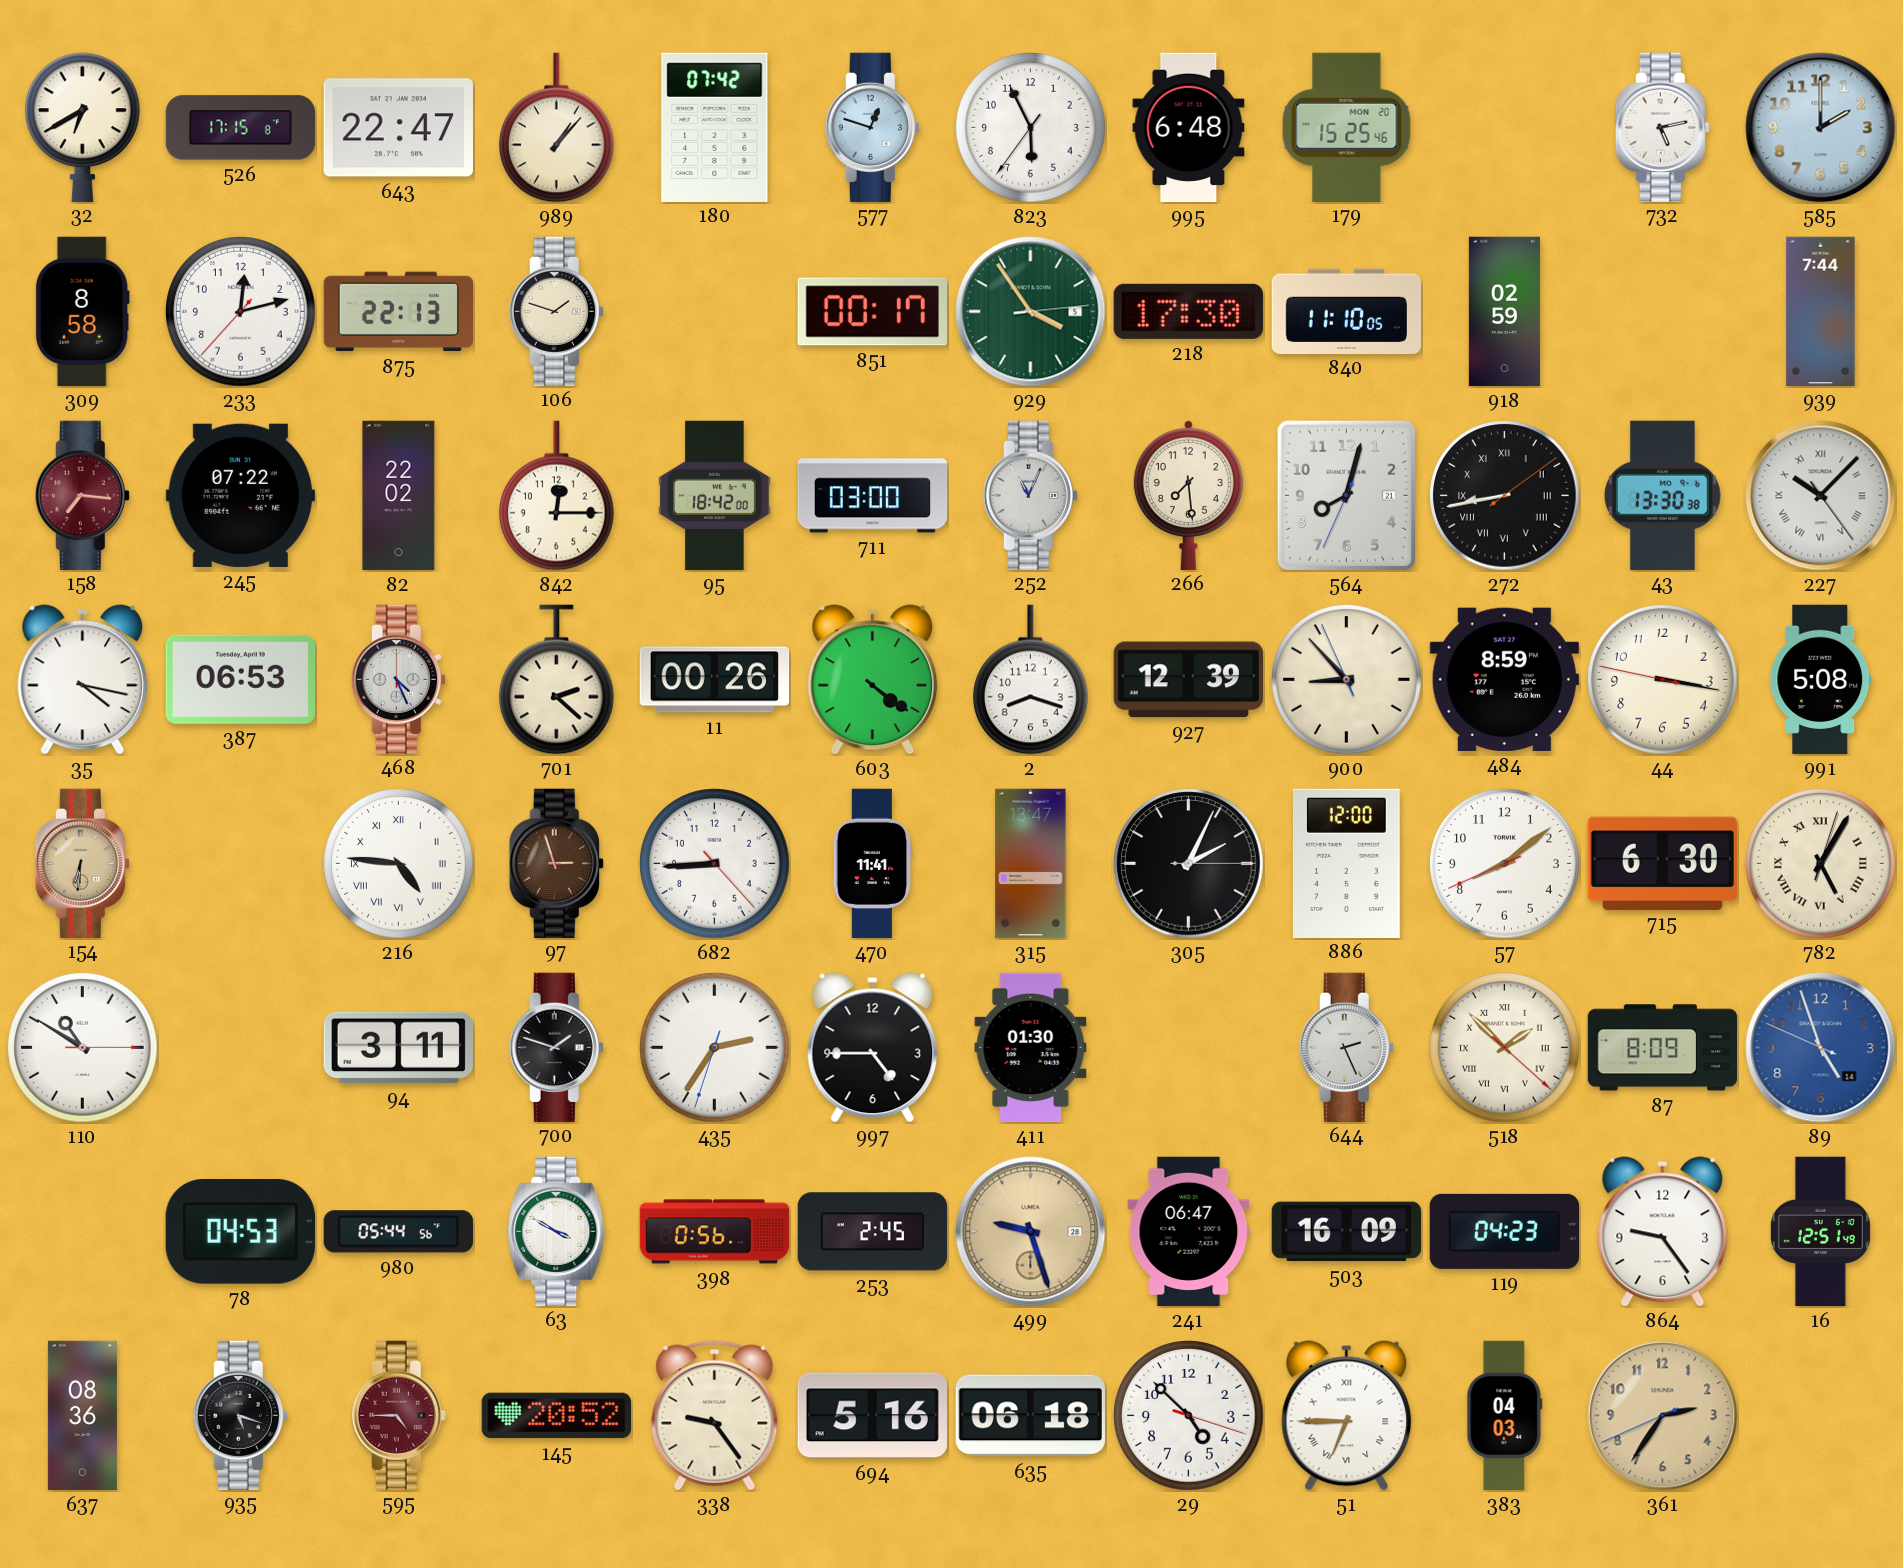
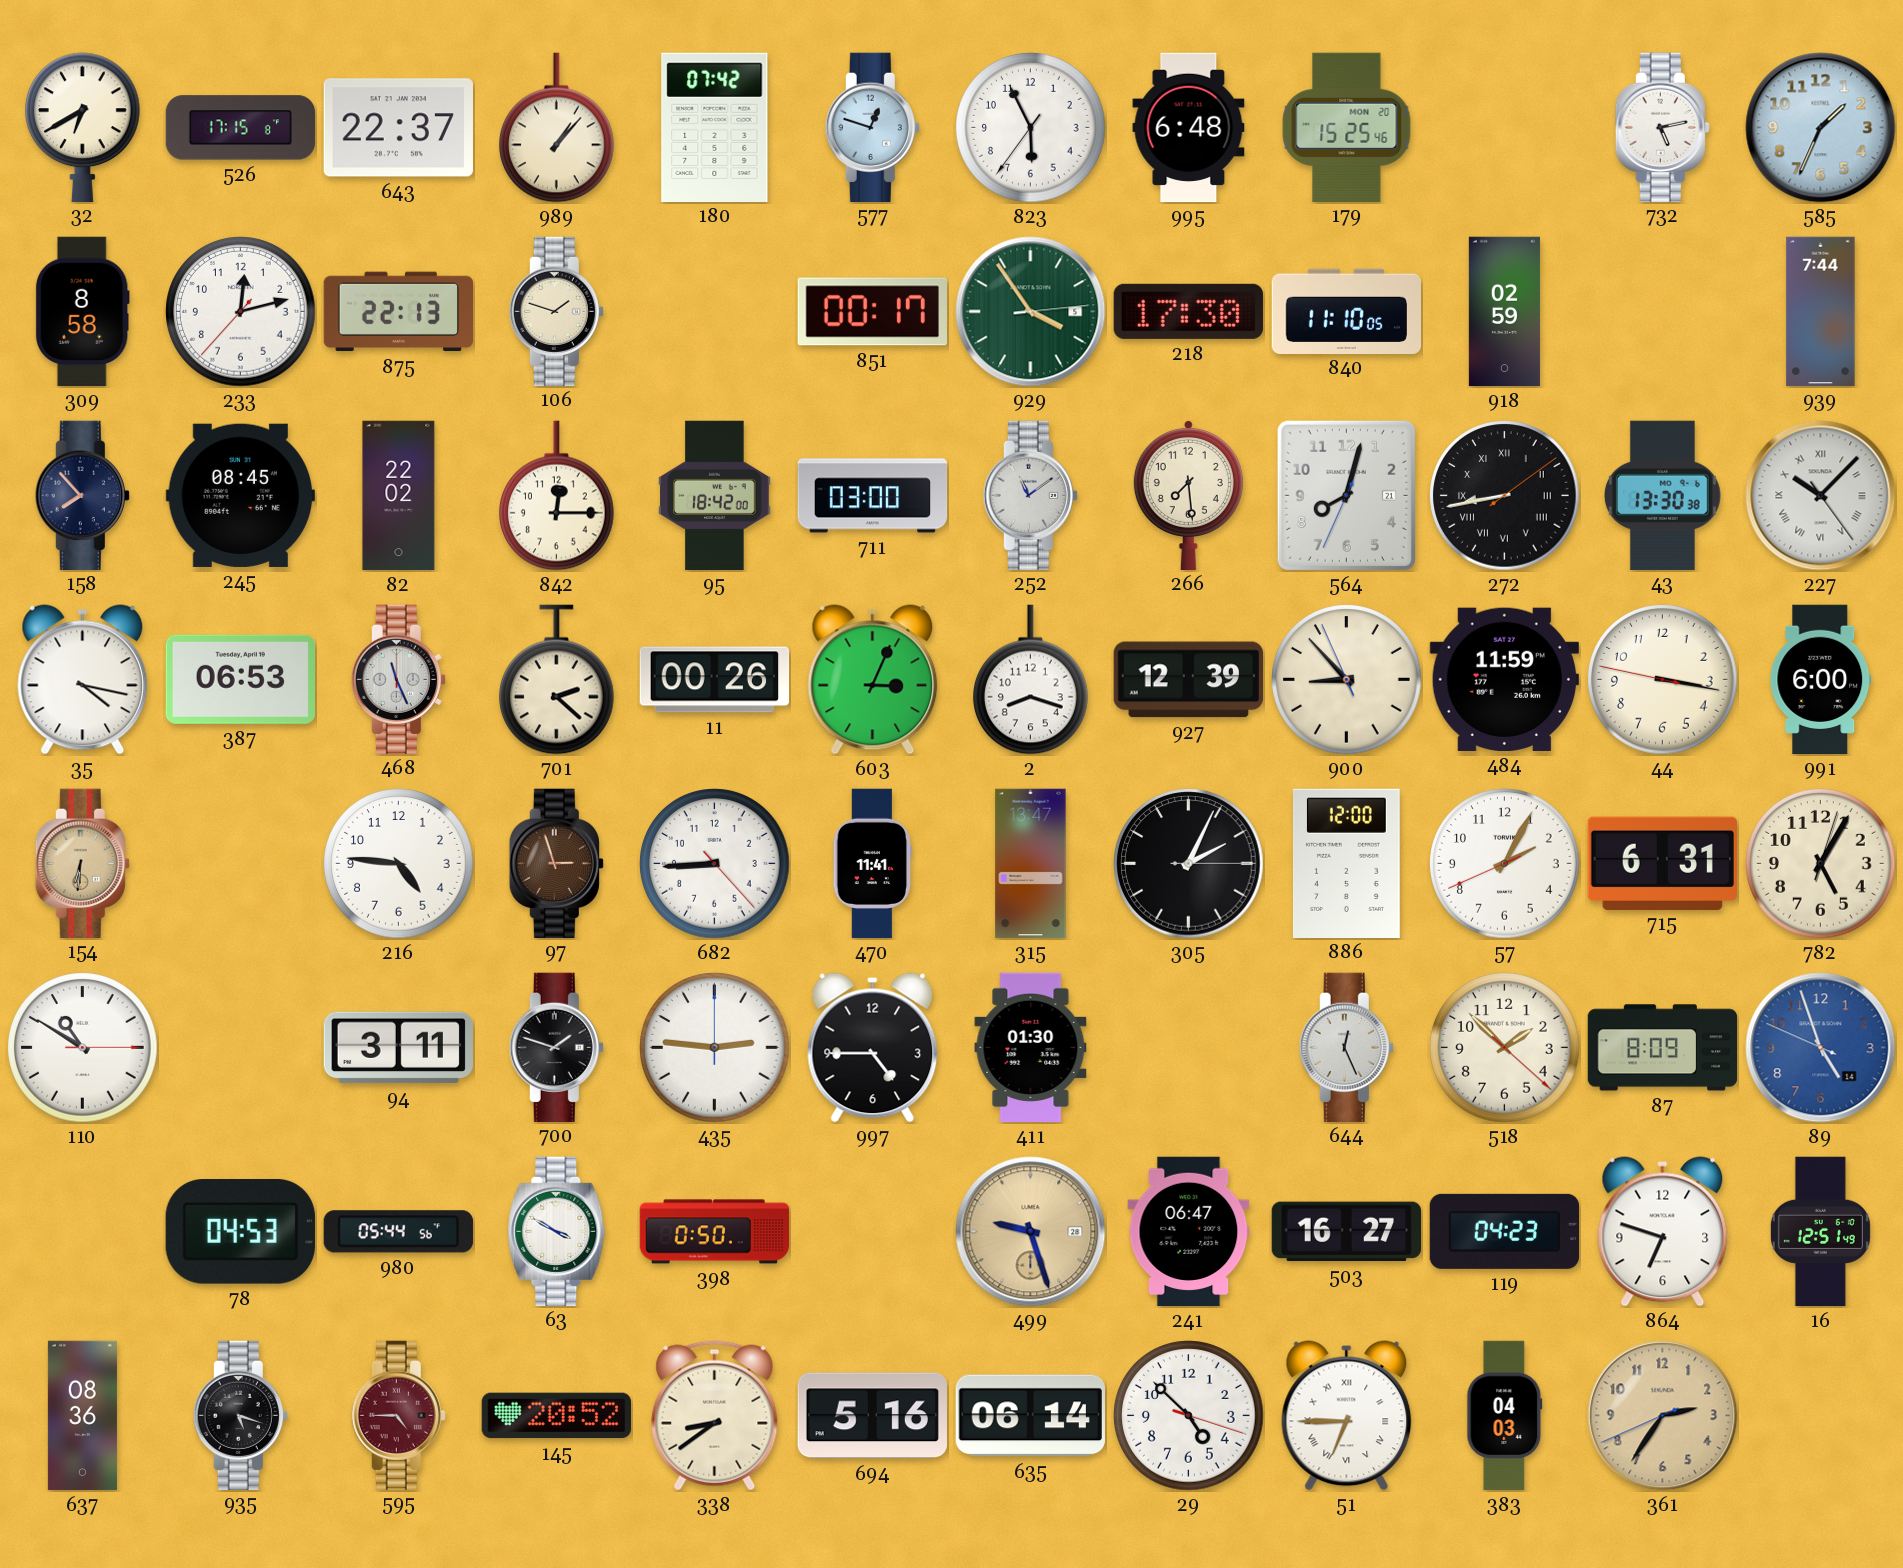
643: 22:47 -> 22:37
585: 2:00 -> 1:34
158: 7:16 -> 7:53
158 dial: burgundy -> navy
245: 07:22 -> 08:45
252: 11:04 -> 11:09
468: 4:26 -> 11:26
603: 4:21 -> 3:04
484: 8:59 -> 11:59
991: 5:08 -> 6:00
216 numerals: Roman -> Arabic
57: 8:08 -> 2:04
715: 6:30 -> 6:31
782 numerals: Roman -> Arabic
435: 2:35 -> 2:46
644: 2:26 -> 12:26
518 numerals: Roman -> Arabic
398: 0:56 -> 0:50
253: 2:45 -> none
503: 16:09 -> 16:27
864: 9:24 -> 6:48
338: 9:24 -> 8:39
635: 06:18 -> 06:14
